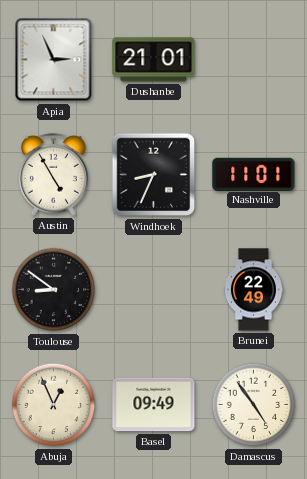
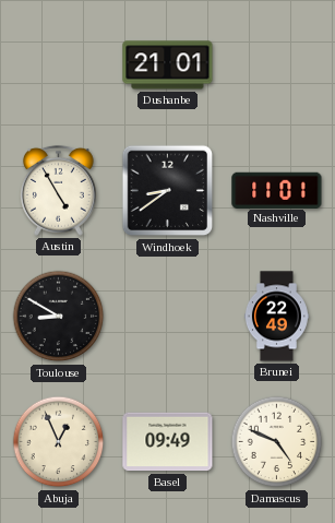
Apia: 2:56 -> none
Windhoek: 8:34 -> 8:39
Toulouse: 8:51 -> 8:50
Damascus: 4:54 -> 4:49
